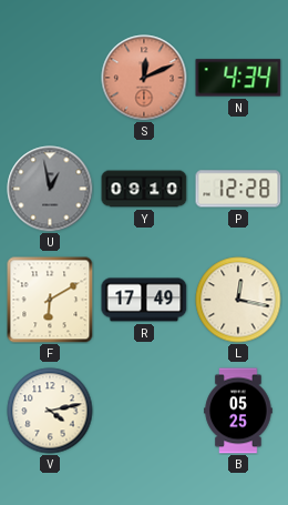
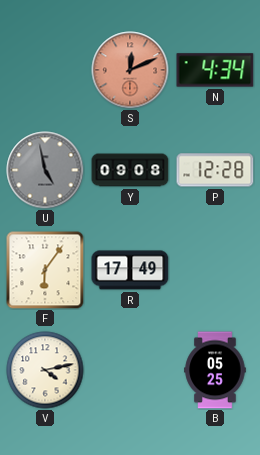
U: 12:58 -> 4:58
Y: 09:10 -> 09:08
F: 6:10 -> 6:06
L: 12:17 -> none
